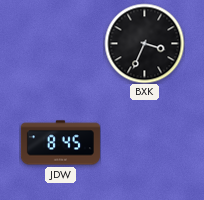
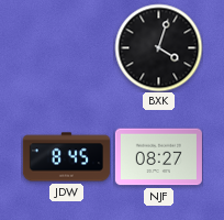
BXK: 3:34 -> 4:03
NJF: none -> 08:27
